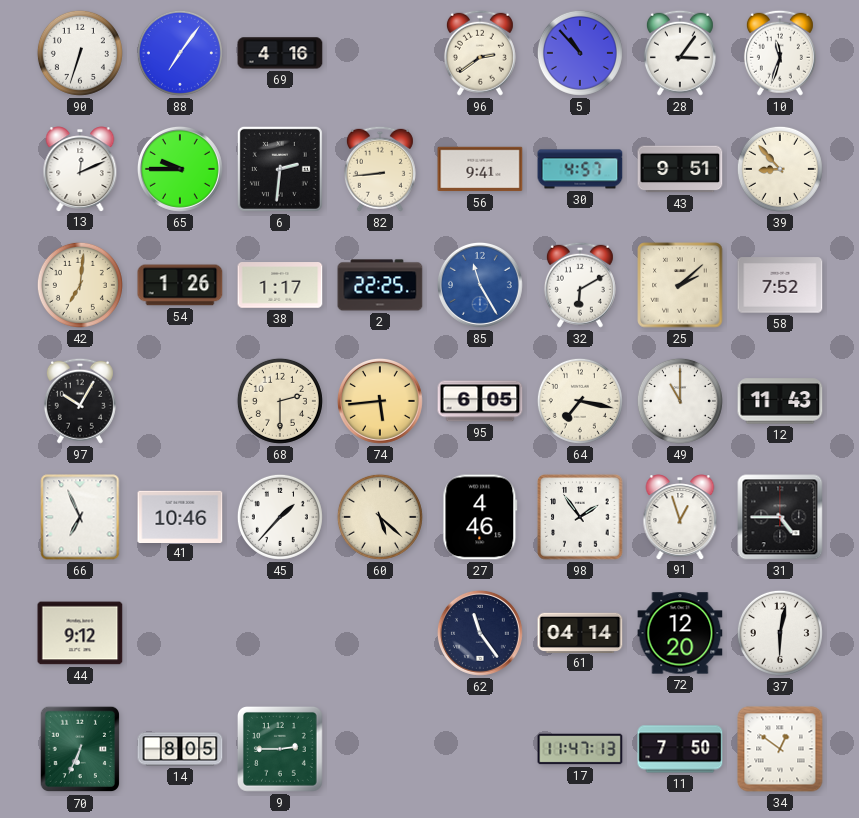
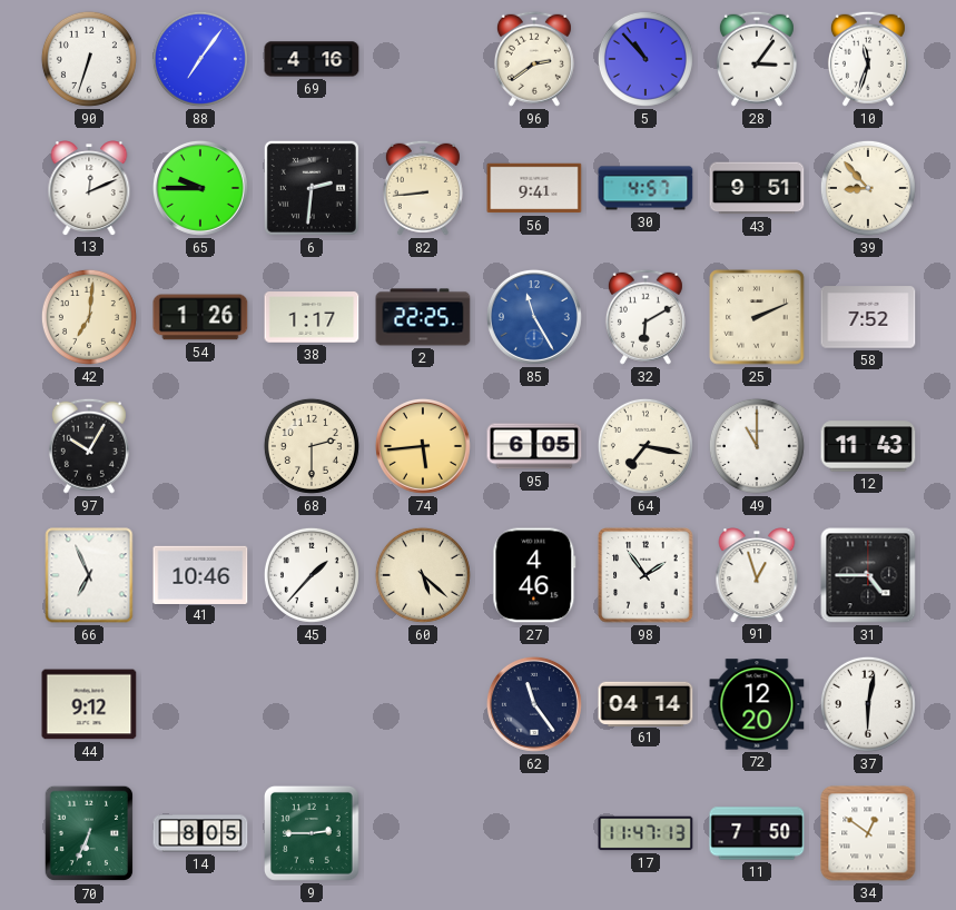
25: 2:08 -> 2:11
